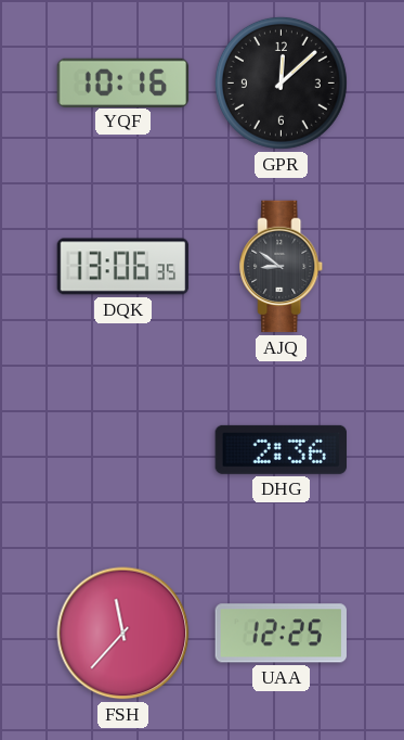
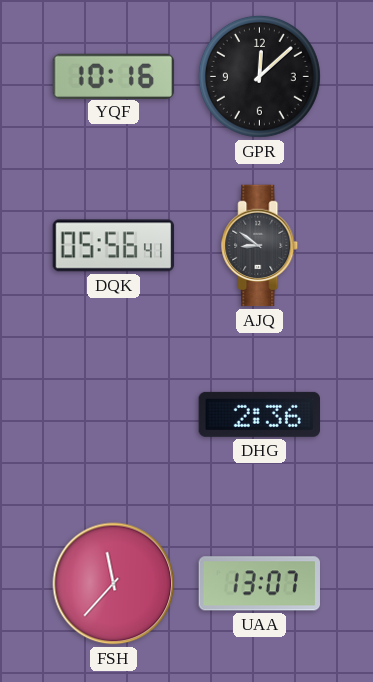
DQK: 13:06 -> 05:56
UAA: 12:25 -> 13:07
